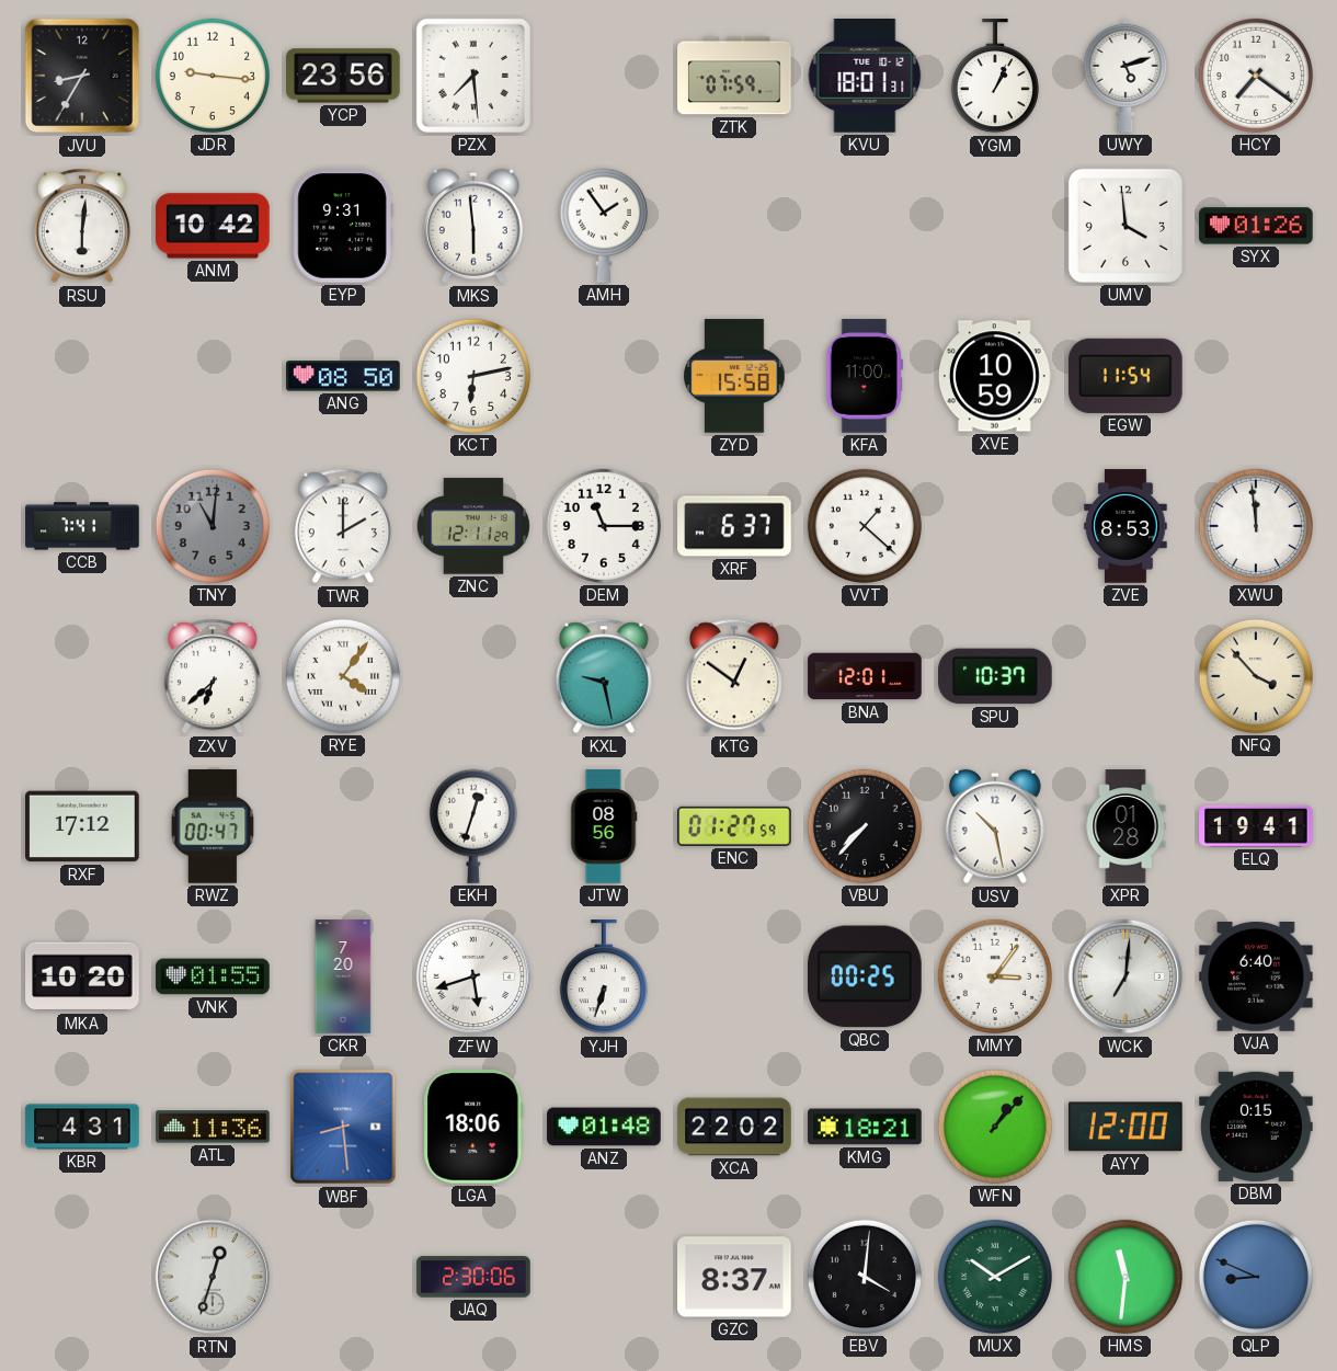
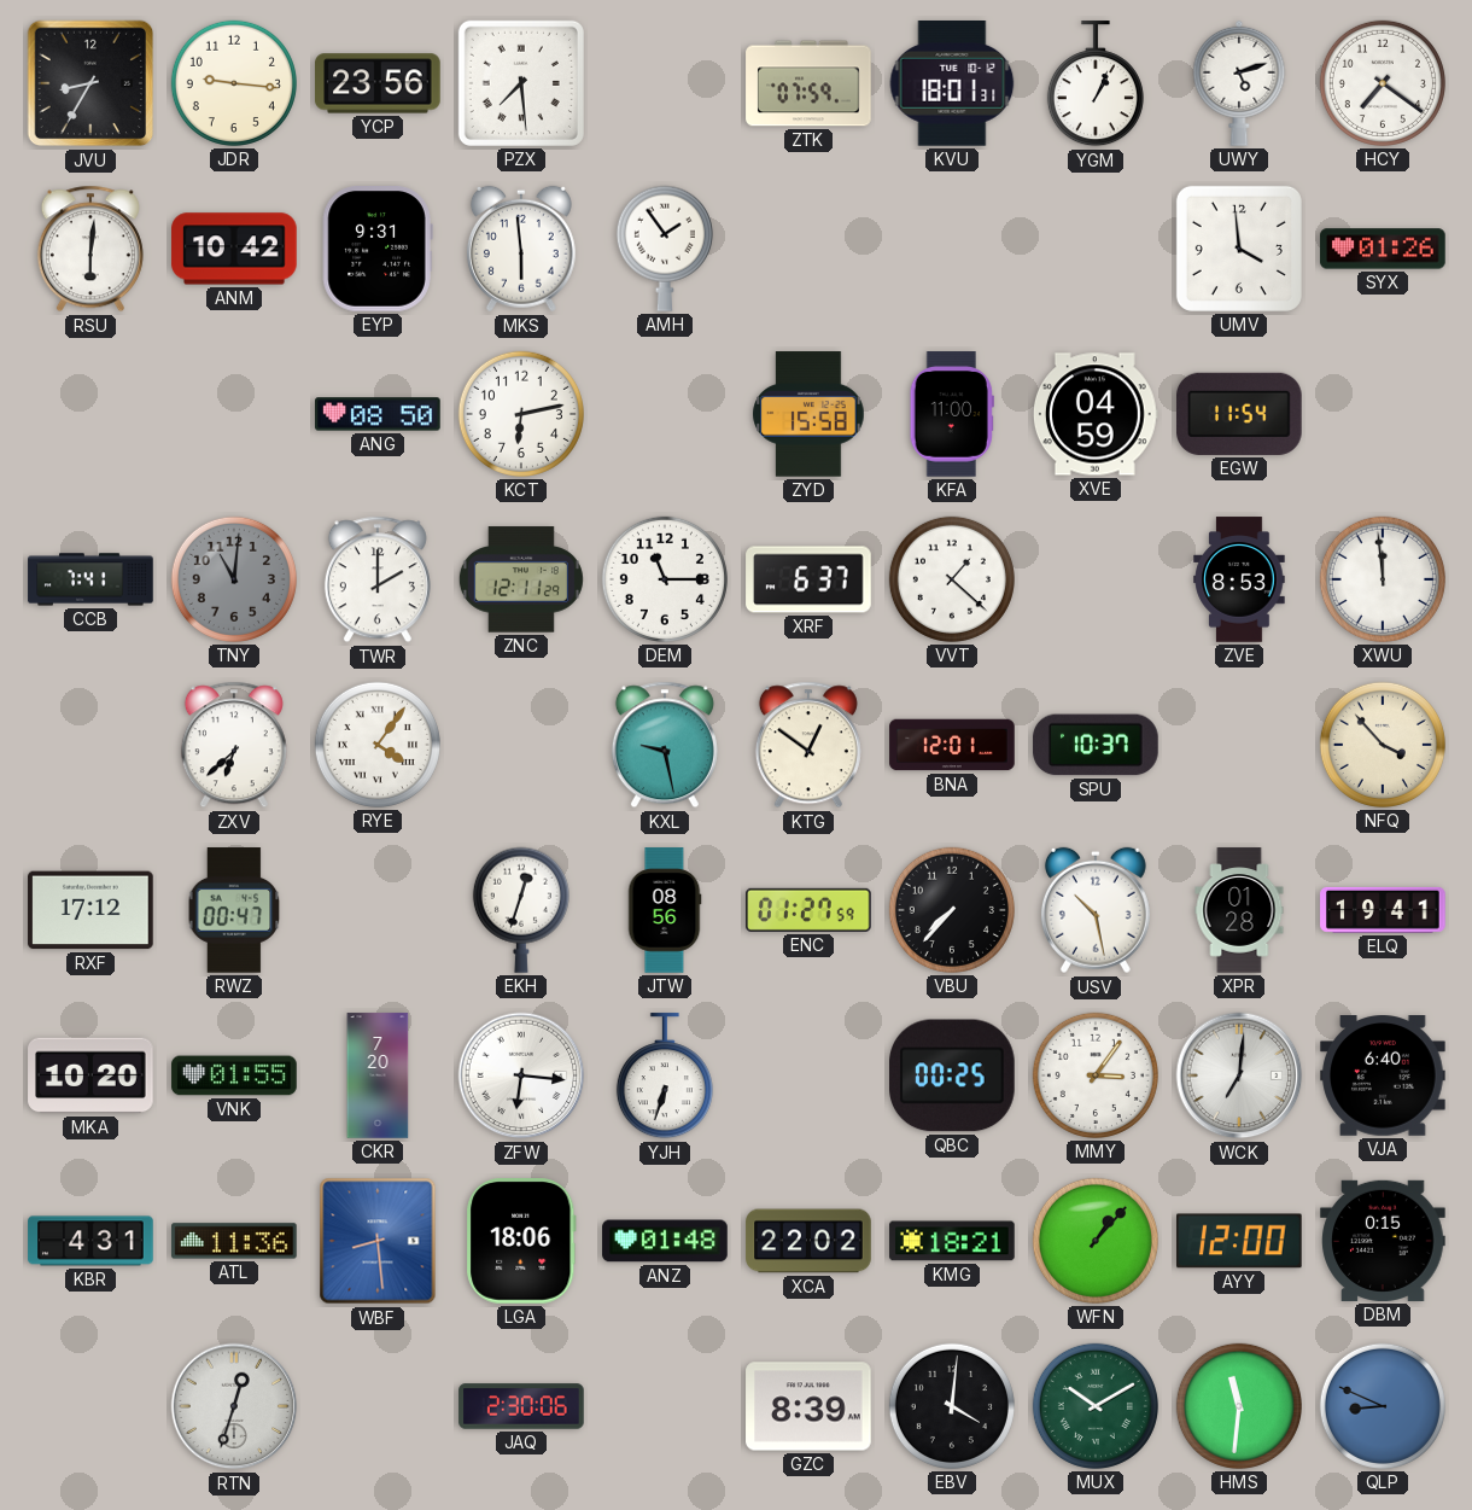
XVE: 10:59 -> 04:59
ZFW: 5:42 -> 6:16
GZC: 8:37 -> 8:39
